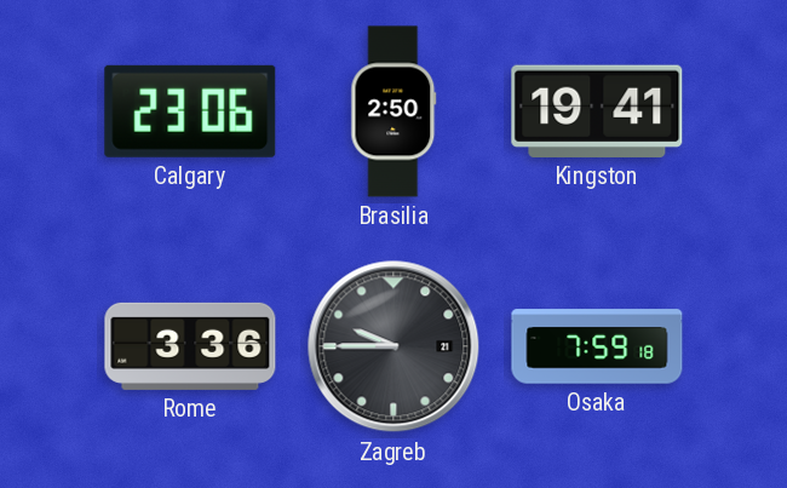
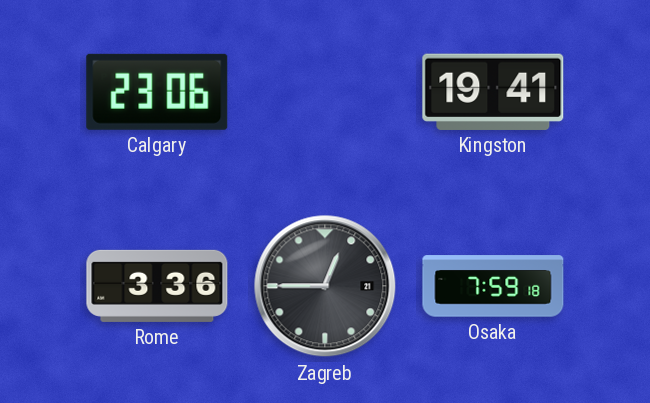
Brasilia: 2:50 -> none
Zagreb: 9:45 -> 12:45
